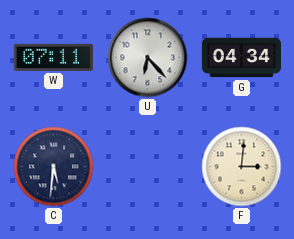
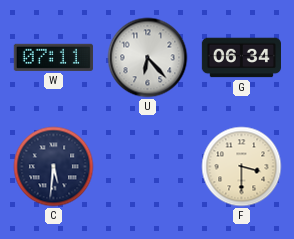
G: 04:34 -> 06:34
F: 3:01 -> 3:30
